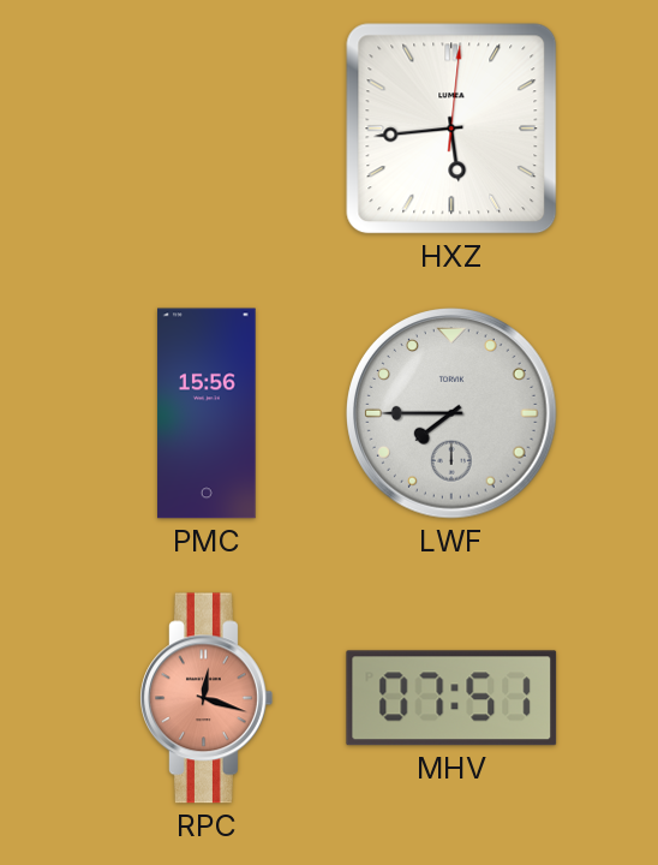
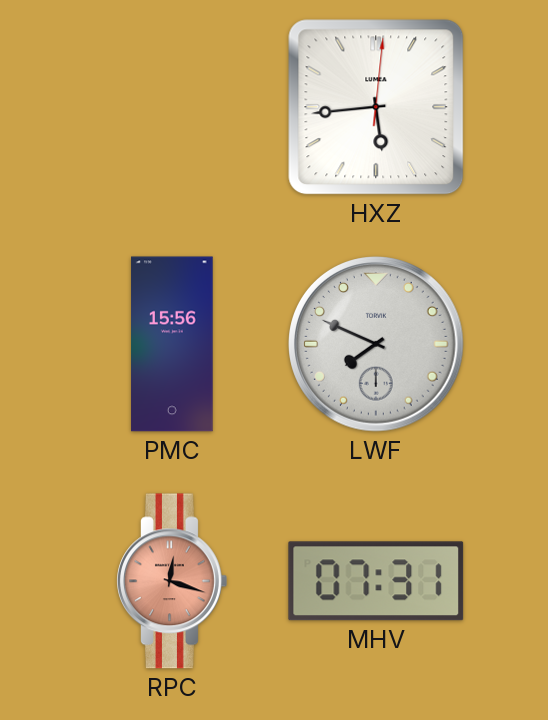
LWF: 7:45 -> 7:49
MHV: 07:51 -> 07:31
